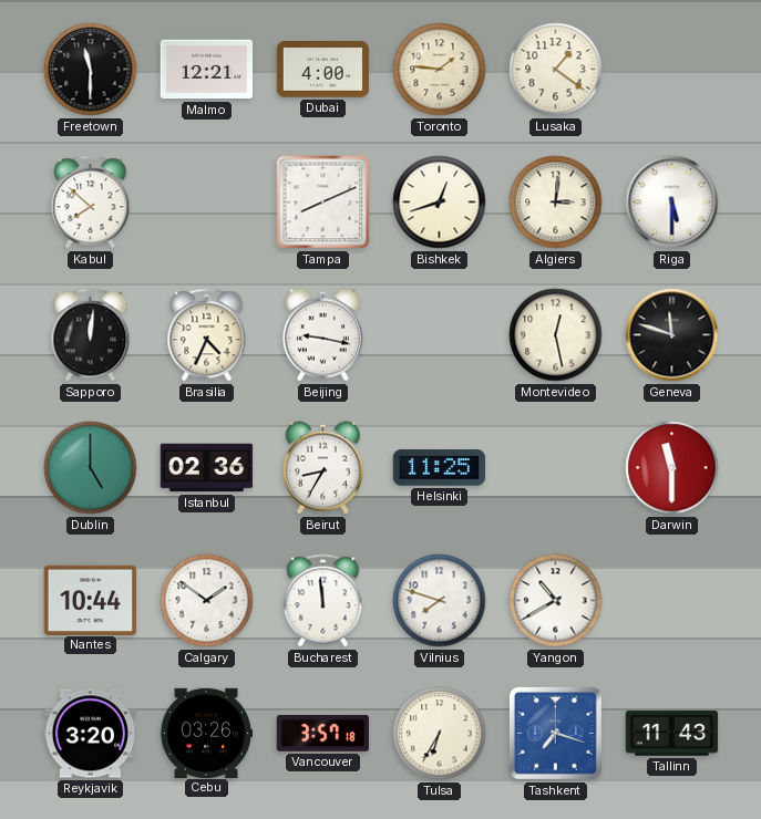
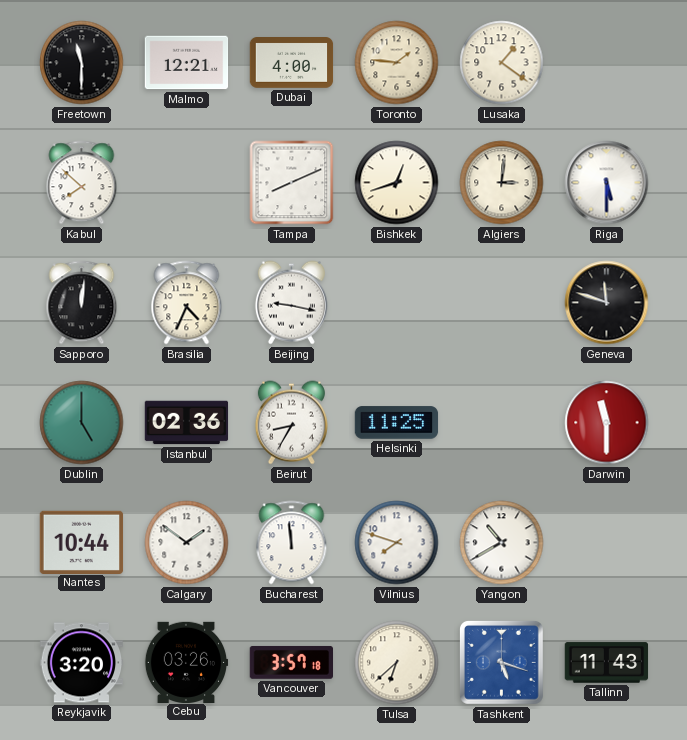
Montevideo: 12:28 -> none
Tulsa: 6:35 -> 6:38
Tashkent: 7:18 -> 5:18
